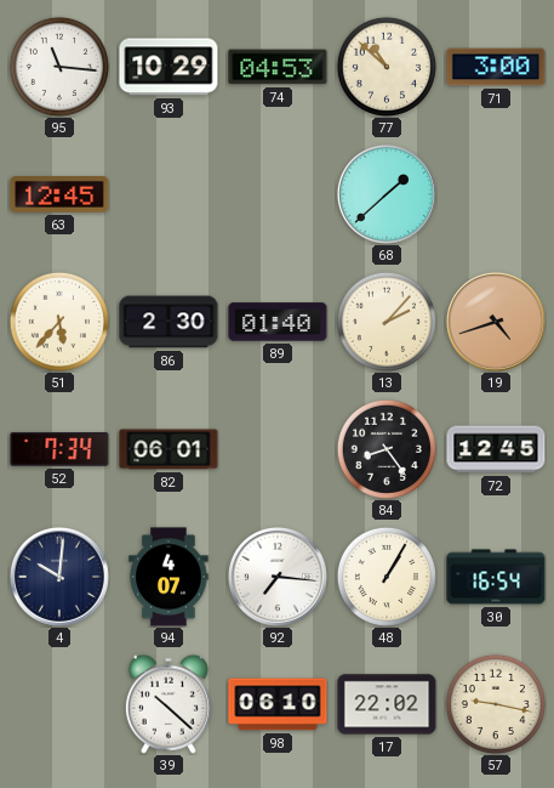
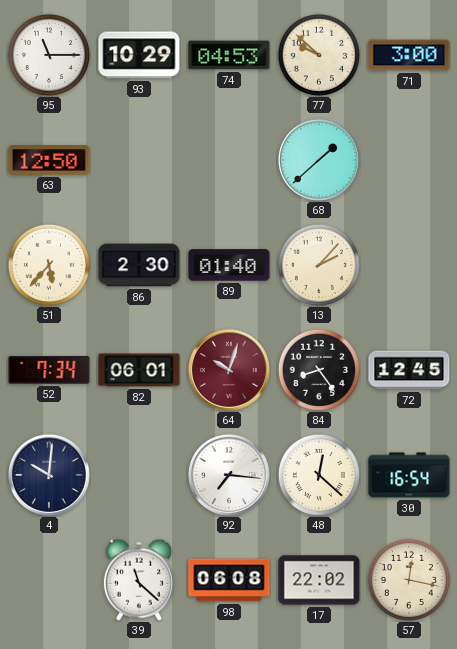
95: 11:16 -> 11:15
77: 10:52 -> 9:52
63: 12:45 -> 12:50
19: 4:42 -> none
64: none -> 10:03
94: 4:07 -> none
48: 1:05 -> 12:22
39: 10:22 -> 11:22
98: 06:10 -> 06:08
57: 9:17 -> 12:17
